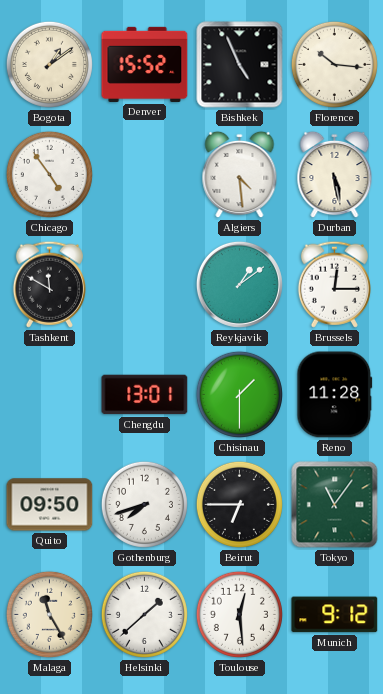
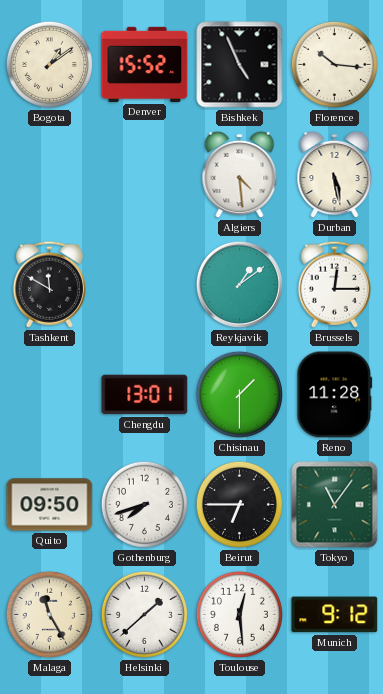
Chicago: 4:54 -> none
